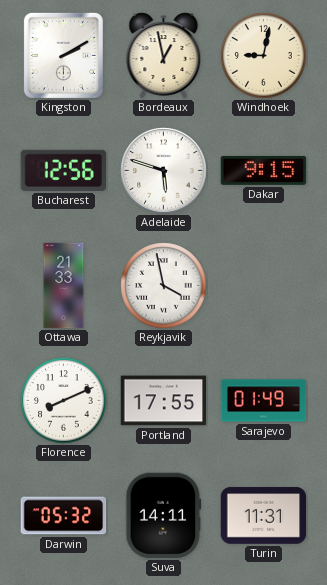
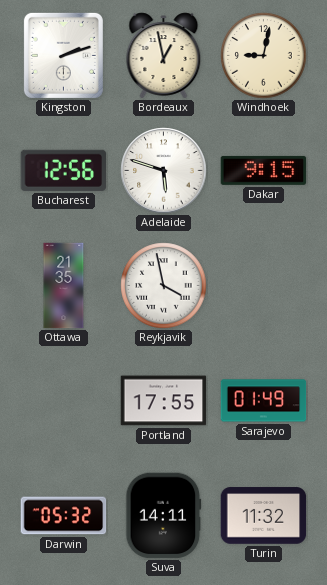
Kingston: 2:10 -> 2:12
Ottawa: 21:33 -> 21:35
Florence: 8:11 -> none
Turin: 11:31 -> 11:32
